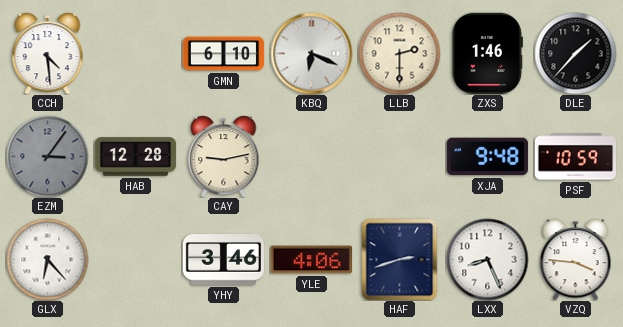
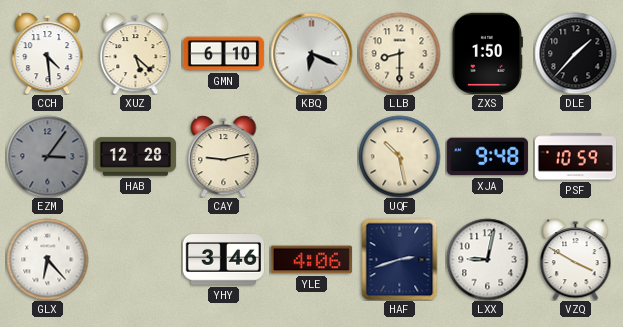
XUZ: none -> 5:22
LLB: 2:30 -> 8:30
ZXS: 1:46 -> 1:50
UQF: none -> 10:28
LXX: 8:26 -> 9:02
VZQ: 3:46 -> 3:50
